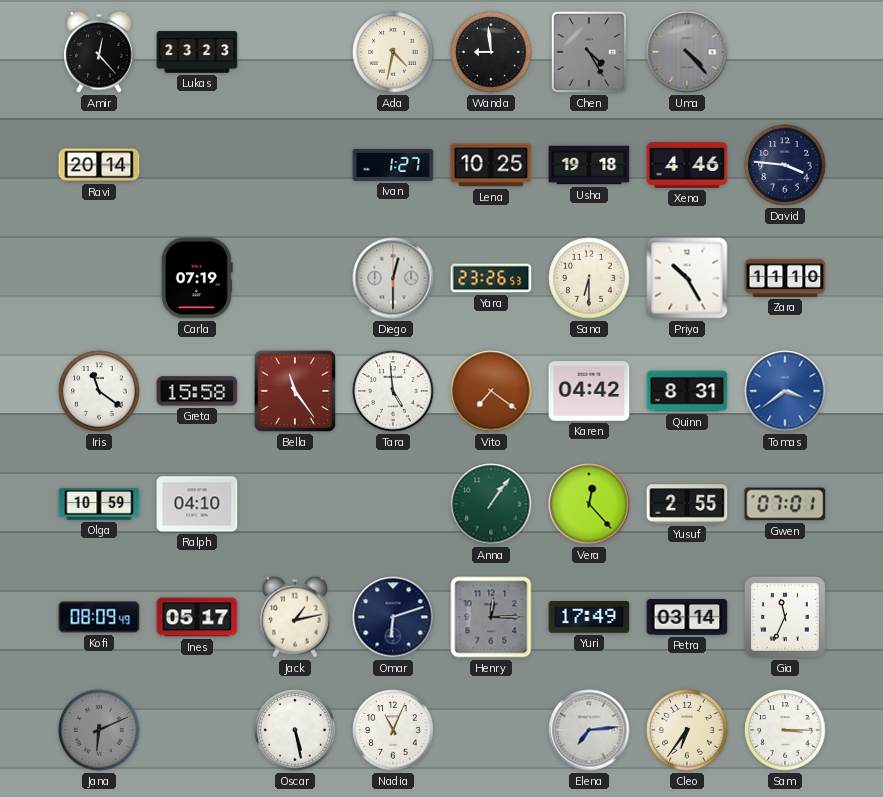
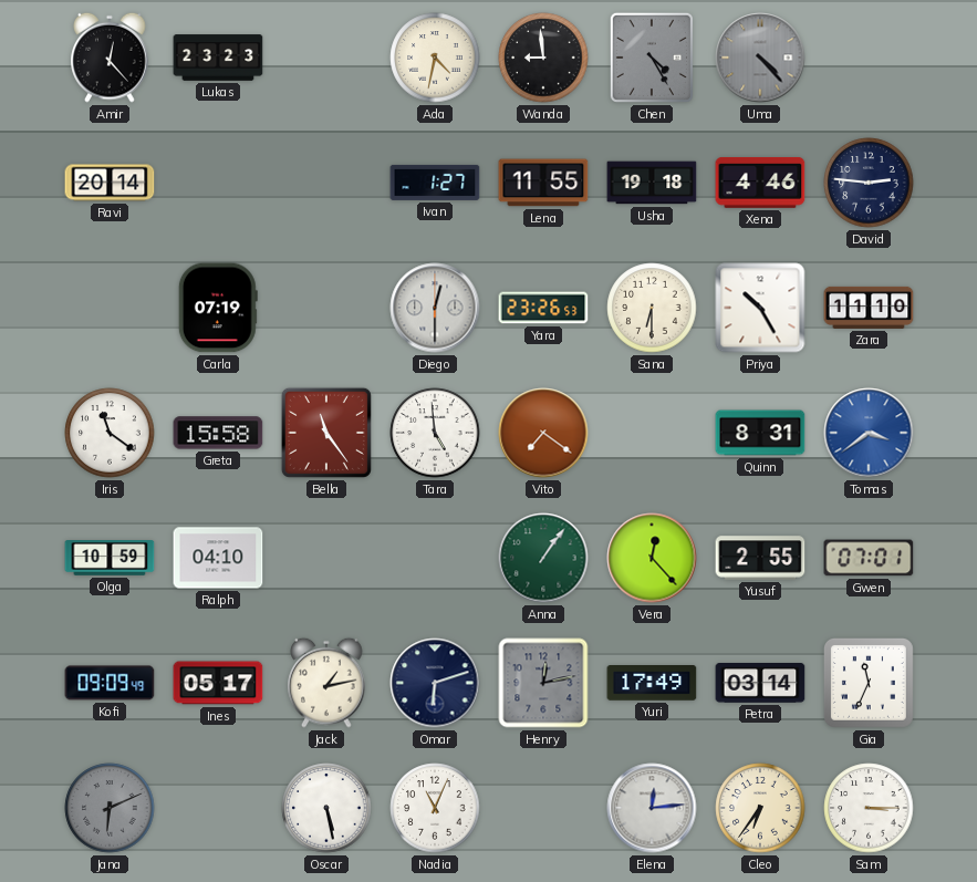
Lena: 10:25 -> 11:55
David: 3:46 -> 2:46
Karen: 04:42 -> none
Kofi: 08:09 -> 09:09
Henry: 12:15 -> 12:13
Elena: 7:14 -> 12:14
